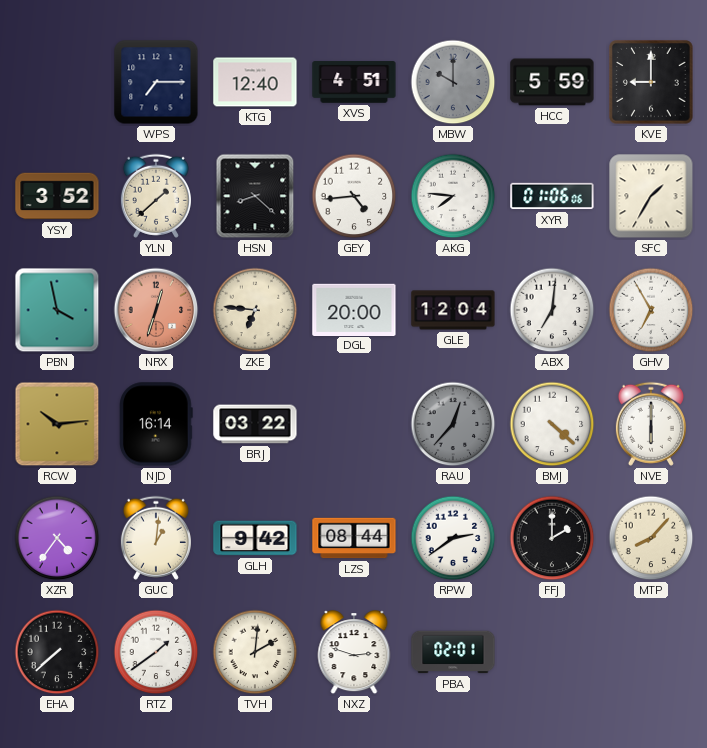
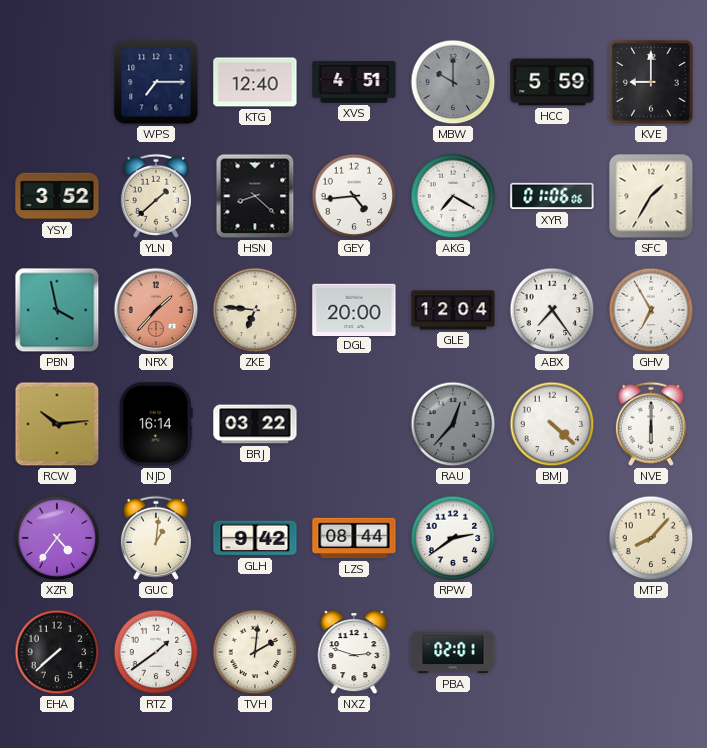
AKG: 7:46 -> 7:20
NRX: 12:33 -> 1:37
ABX: 7:01 -> 7:24
FFJ: 2:00 -> none
